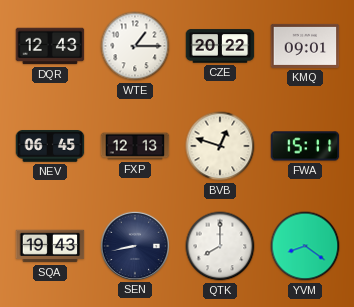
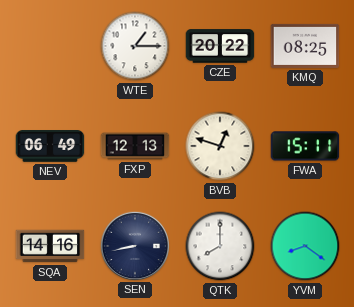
DQR: 12:43 -> none
KMQ: 09:01 -> 08:25
NEV: 06:45 -> 06:49
SQA: 19:43 -> 14:16
